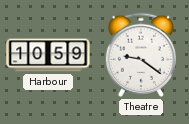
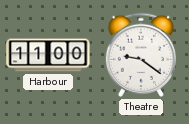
Harbour: 10:59 -> 11:00
